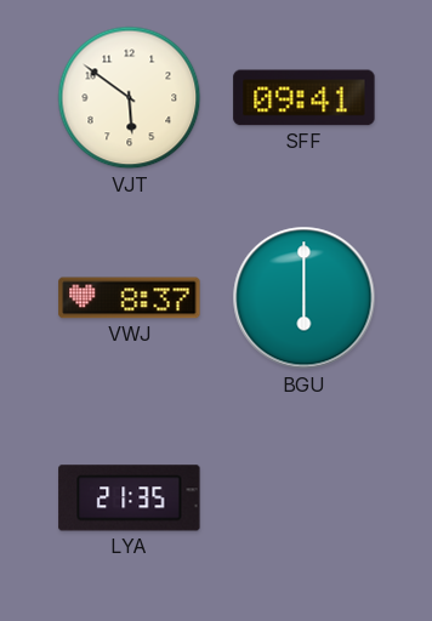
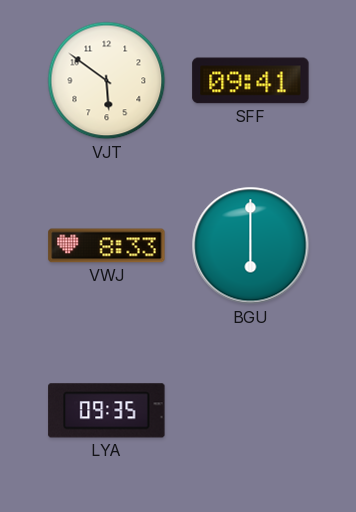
VWJ: 8:37 -> 8:33
LYA: 21:35 -> 09:35
